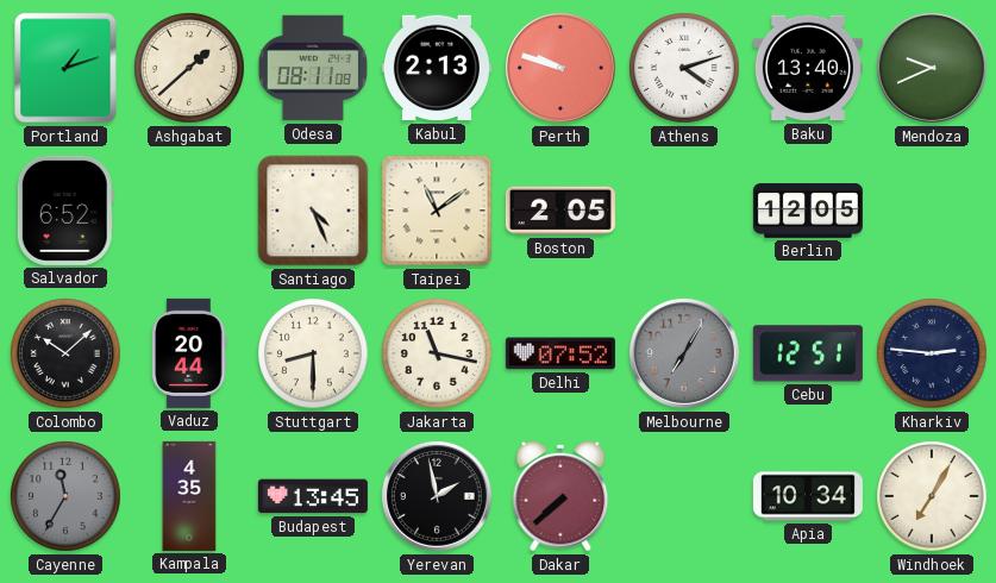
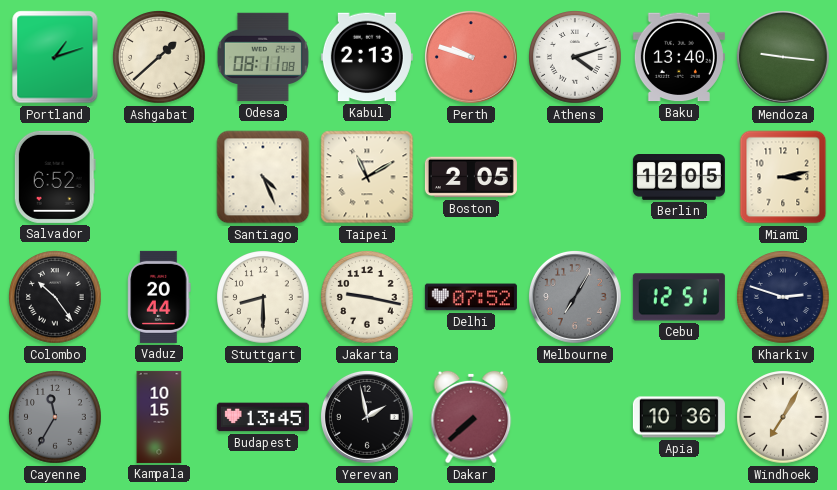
Mendoza: 9:41 -> 9:16
Taipei: 11:09 -> 11:10
Miami: none -> 3:13
Colombo: 10:08 -> 10:24
Jakarta: 11:17 -> 9:17
Kharkiv: 2:46 -> 2:48
Kampala: 4:35 -> 10:15
Apia: 10:34 -> 10:36
